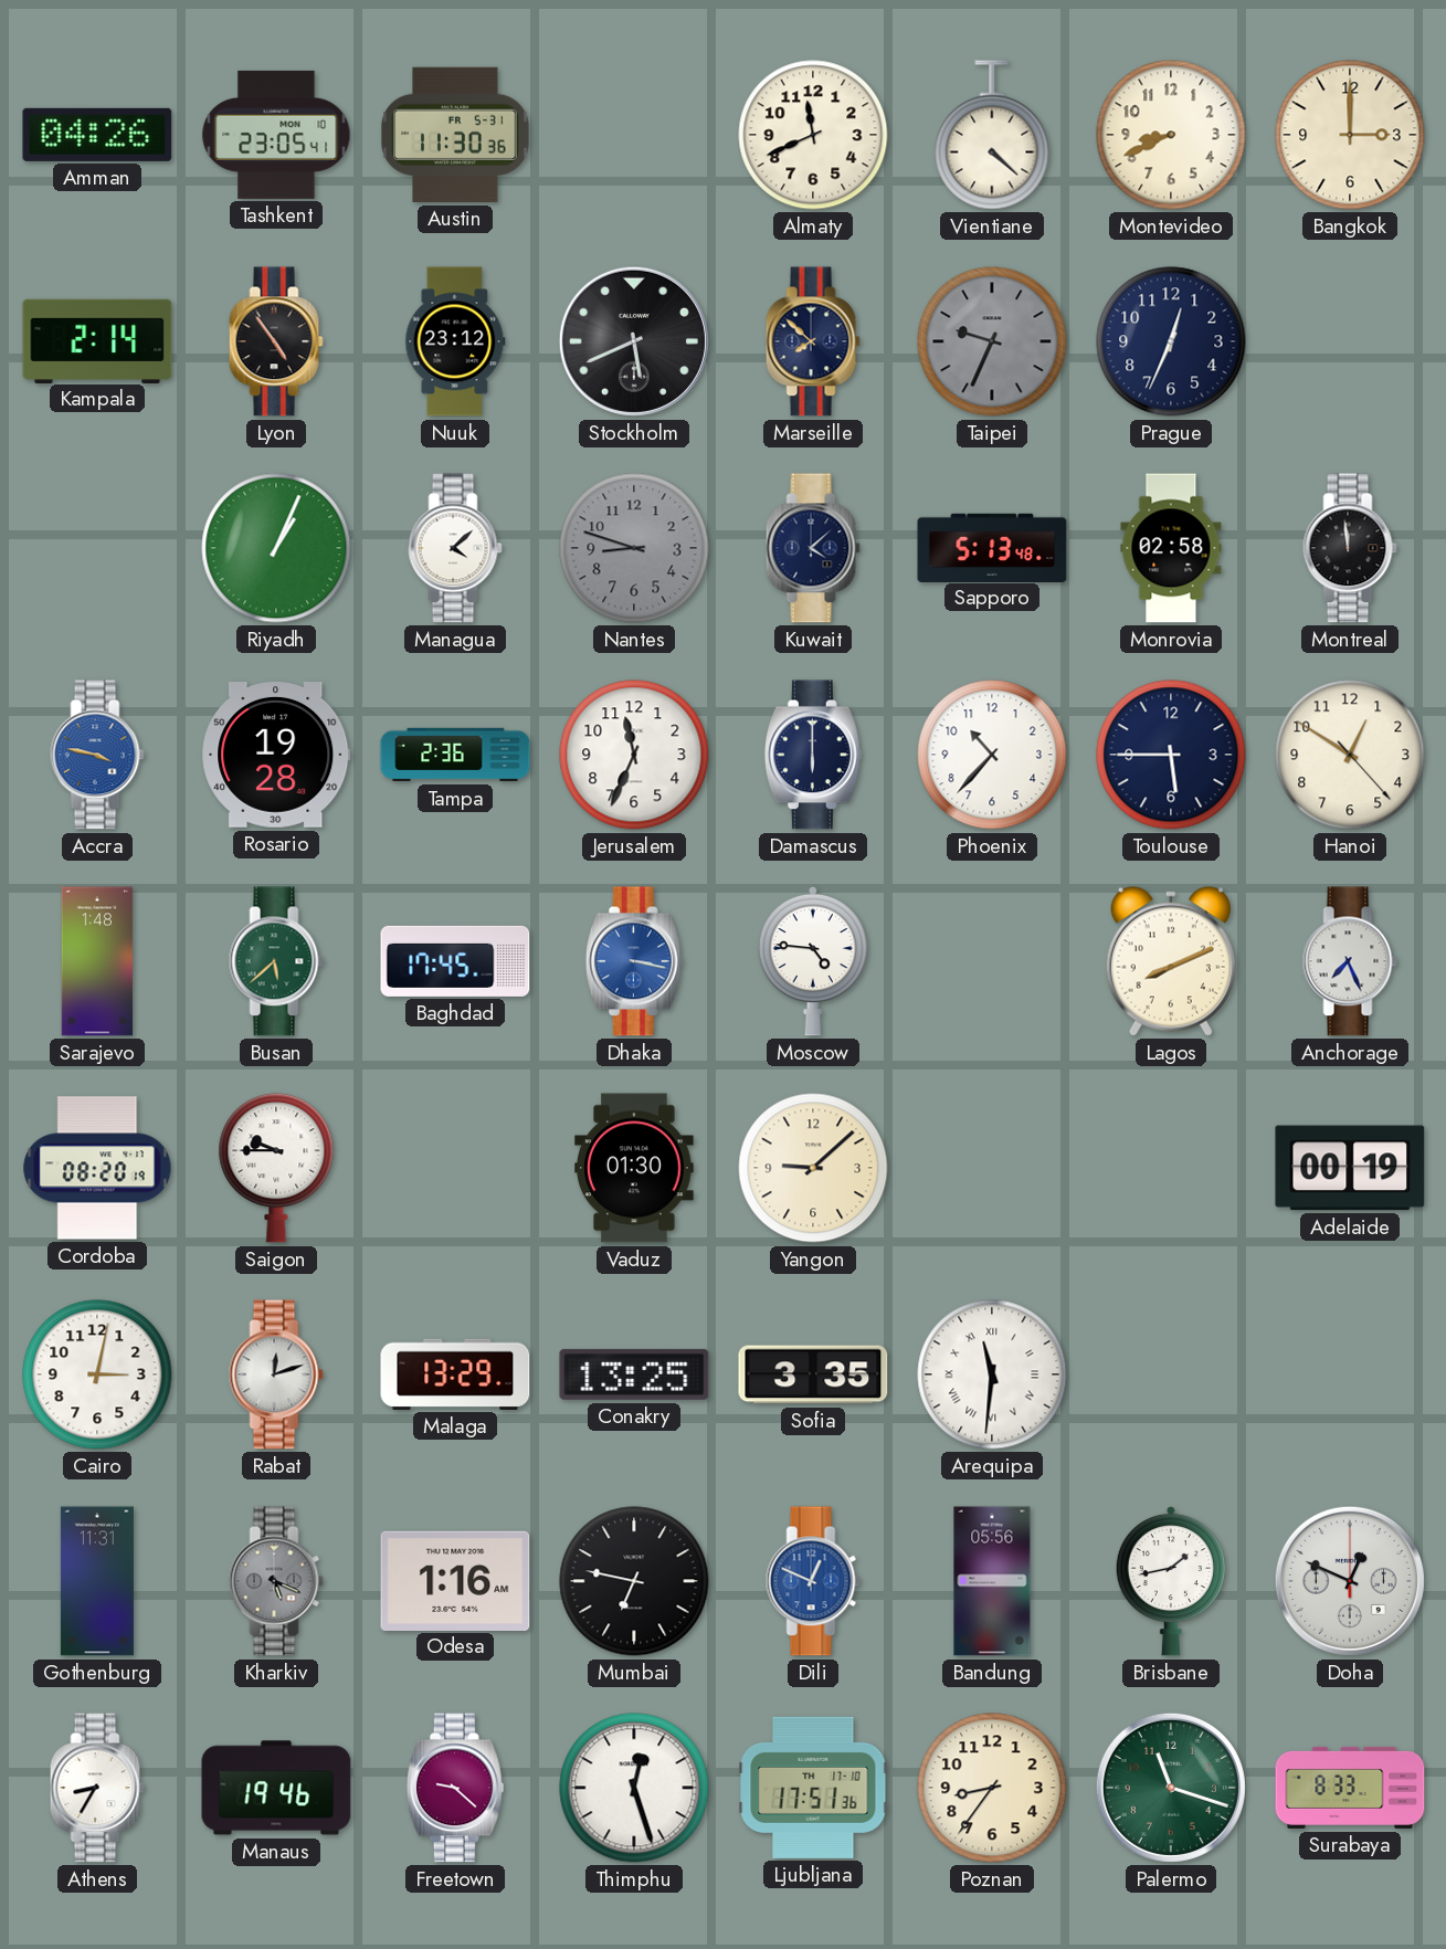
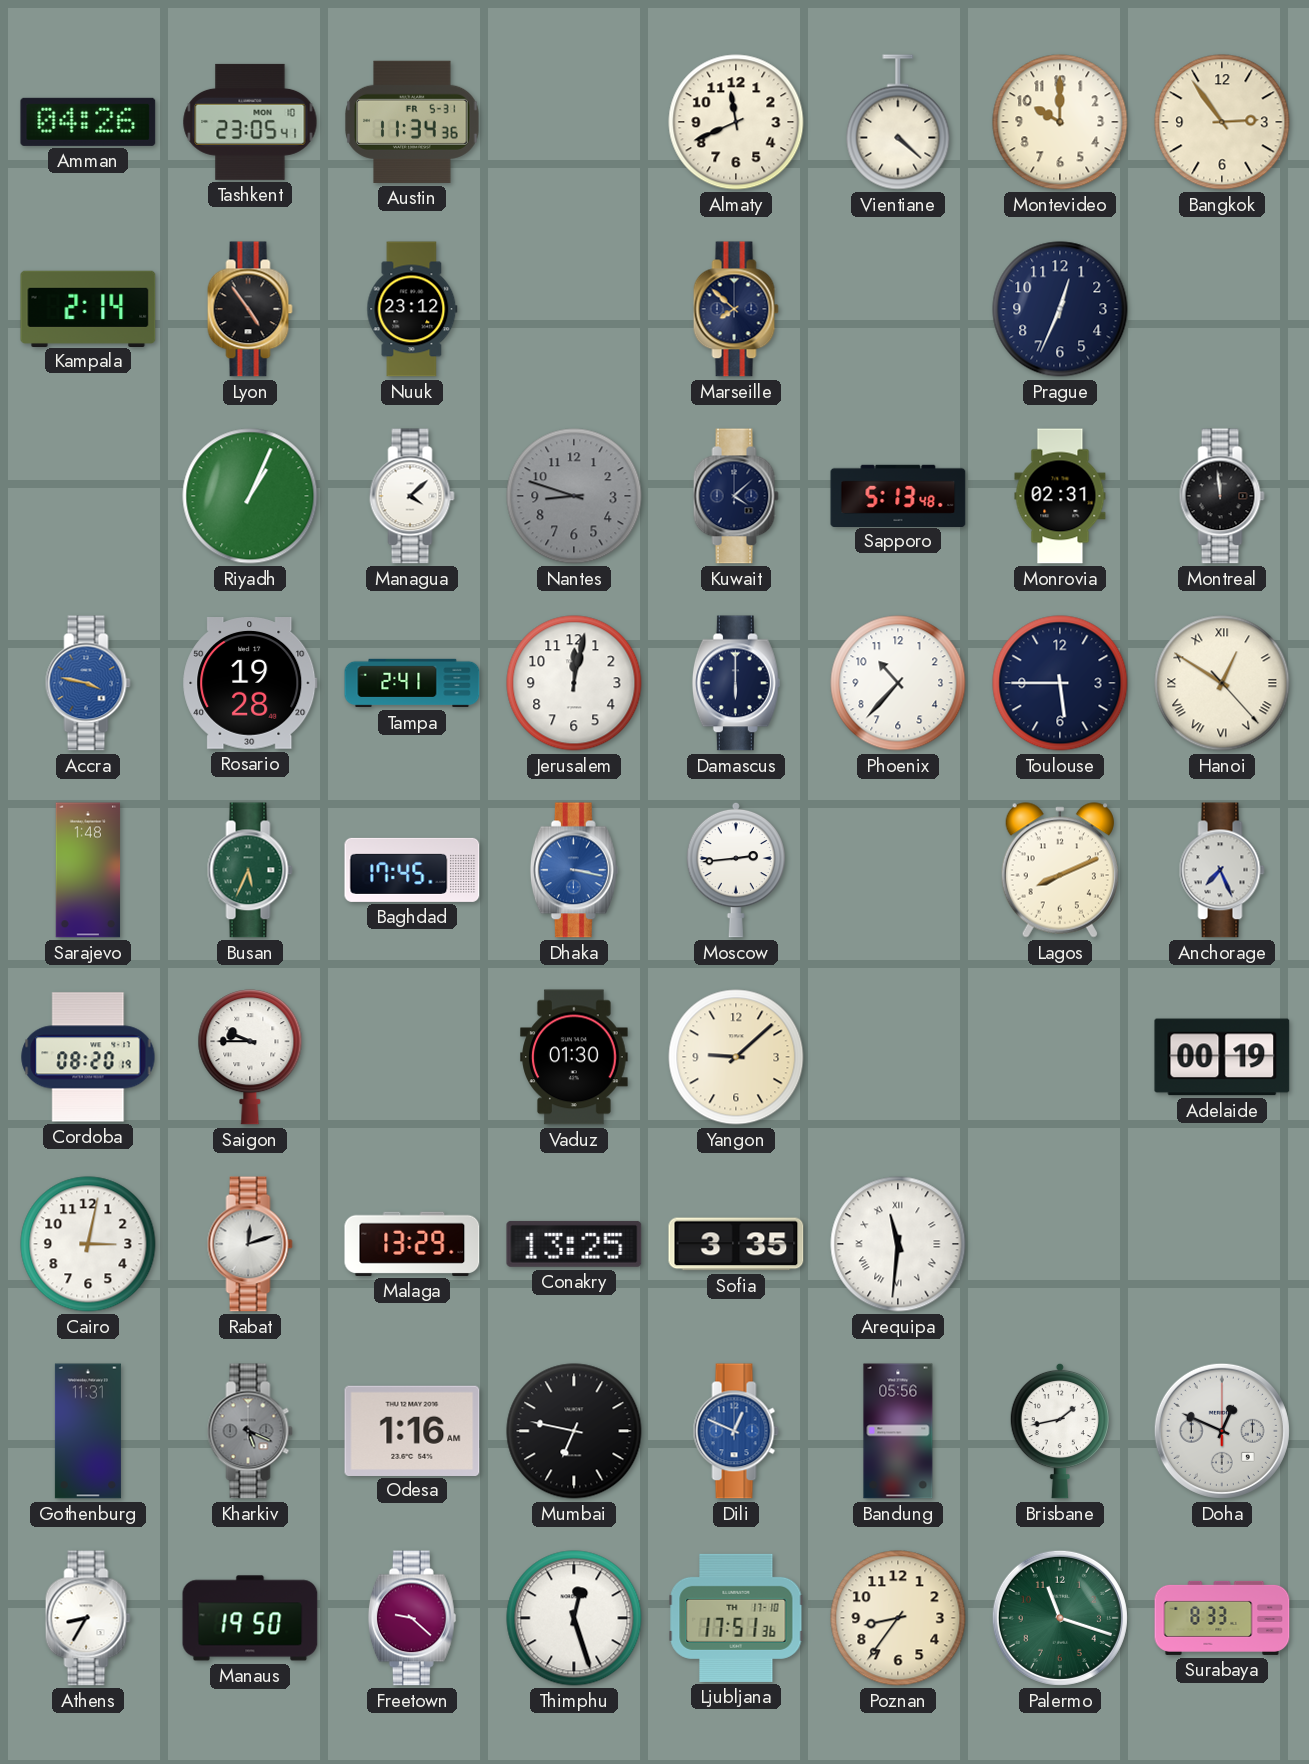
Austin: 11:30 -> 11:34
Montevideo: 8:41 -> 10:00
Bangkok: 3:00 -> 2:54
Stockholm: 5:41 -> none
Taipei: 9:34 -> none
Monrovia: 02:58 -> 02:31
Tampa: 2:36 -> 2:41
Jerusalem: 11:34 -> 12:02
Hanoi numerals: Arabic -> Roman
Busan: 5:38 -> 5:34
Moscow: 4:46 -> 2:44
Manaus: 19:46 -> 19:50
